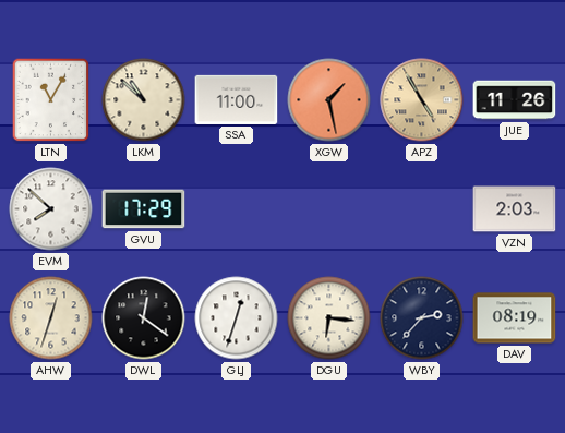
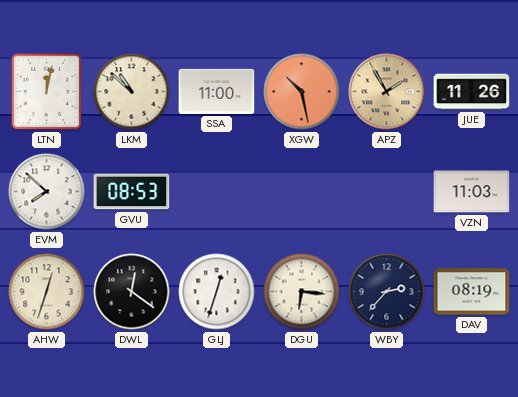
LTN: 11:05 -> 12:02
XGW: 1:28 -> 10:28
APZ: 4:55 -> 1:55
GVU: 17:29 -> 08:53
VZN: 2:03 -> 11:03
